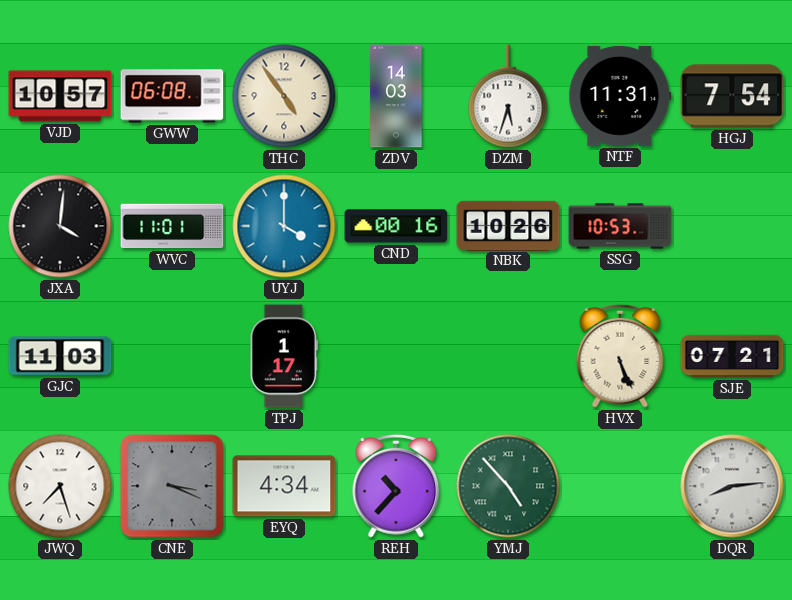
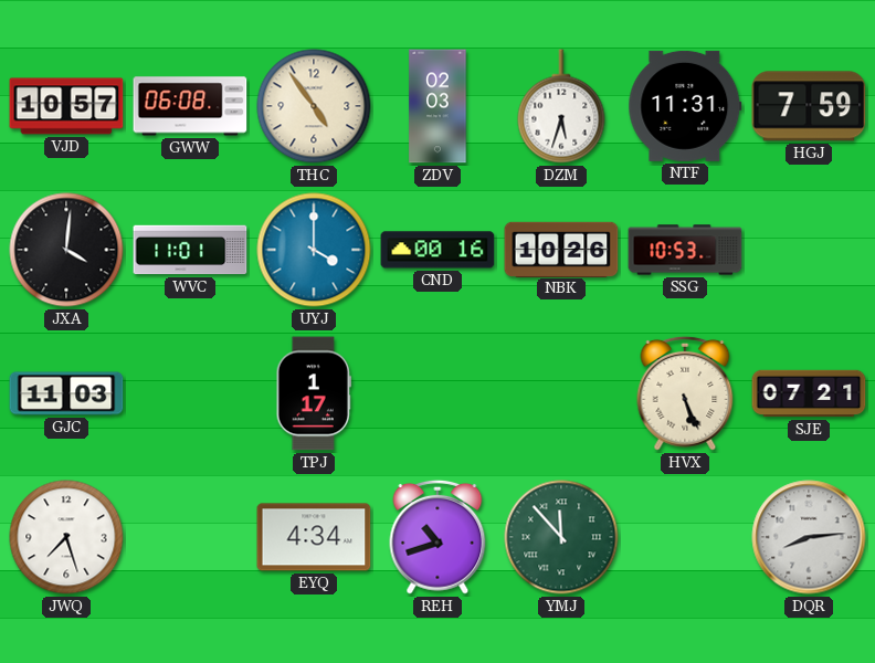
ZDV: 14:03 -> 02:03
HGJ: 7:54 -> 7:59
CNE: 3:19 -> none
REH: 10:37 -> 10:42
YMJ: 4:53 -> 11:53
